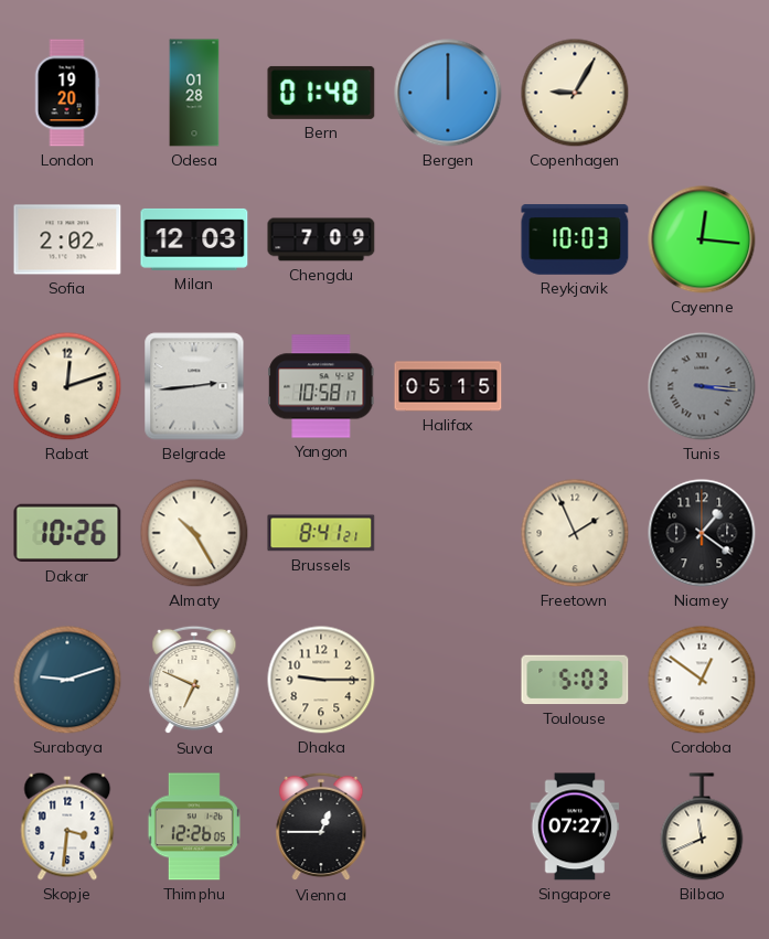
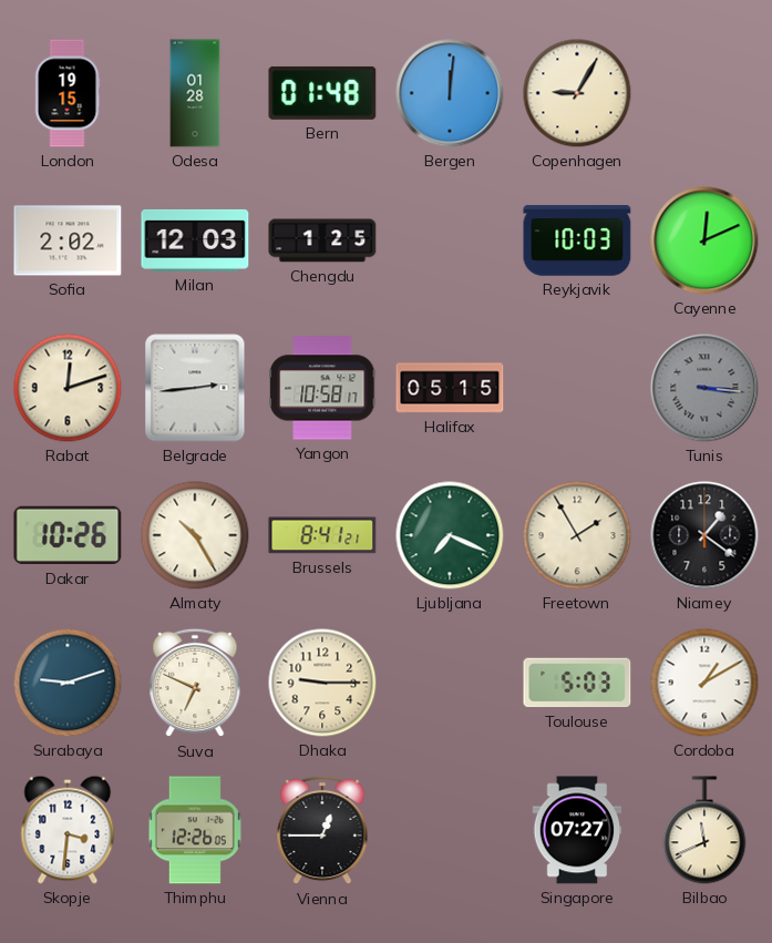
London: 19:20 -> 19:15
Bergen: 12:00 -> 12:01
Chengdu: 7:09 -> 1:25
Cayenne: 12:16 -> 12:11
Ljubljana: none -> 7:19
Freetown: 1:56 -> 1:55
Cordoba: 12:51 -> 1:10
